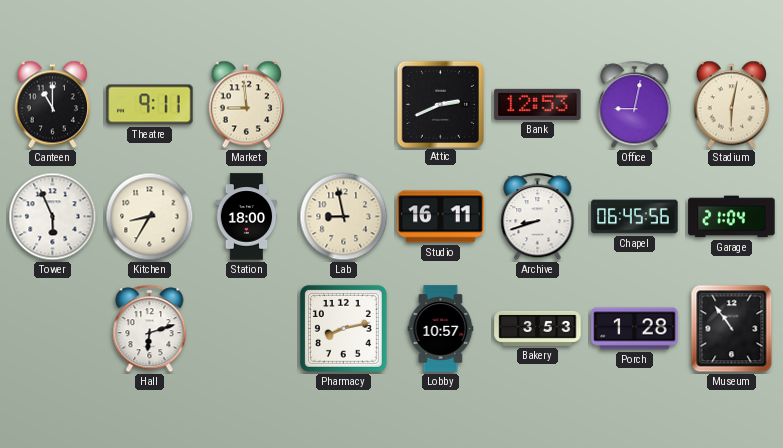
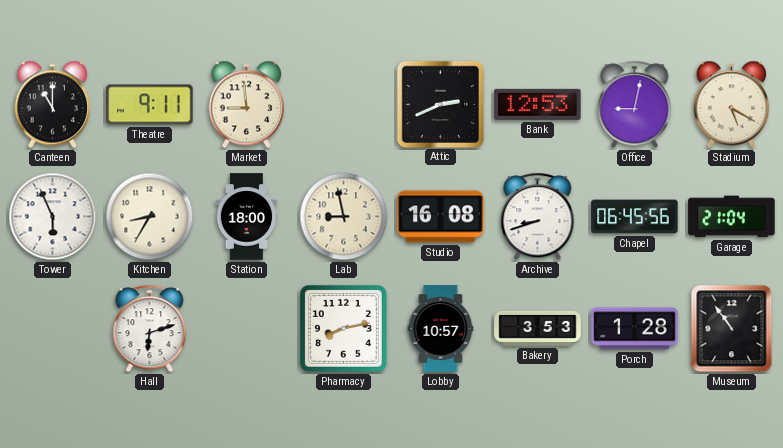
Stadium: 6:02 -> 5:20
Studio: 16:11 -> 16:08
